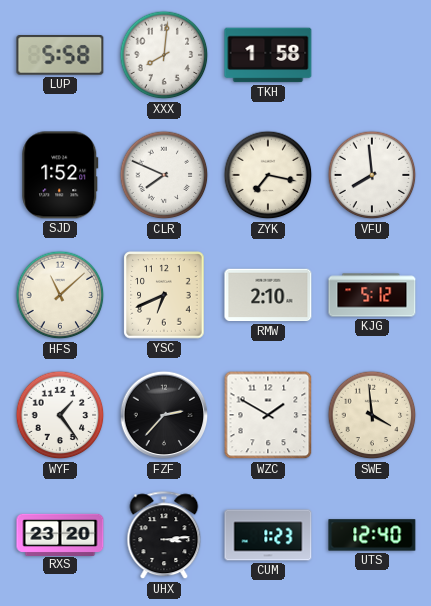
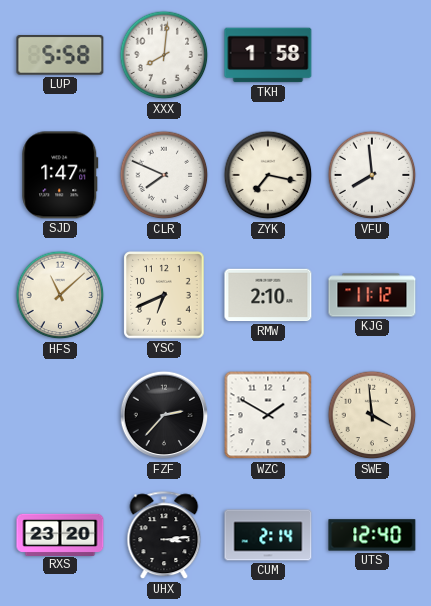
SJD: 1:52 -> 1:47
KJG: 5:12 -> 11:12
WYF: 1:24 -> none
CUM: 1:23 -> 2:14
